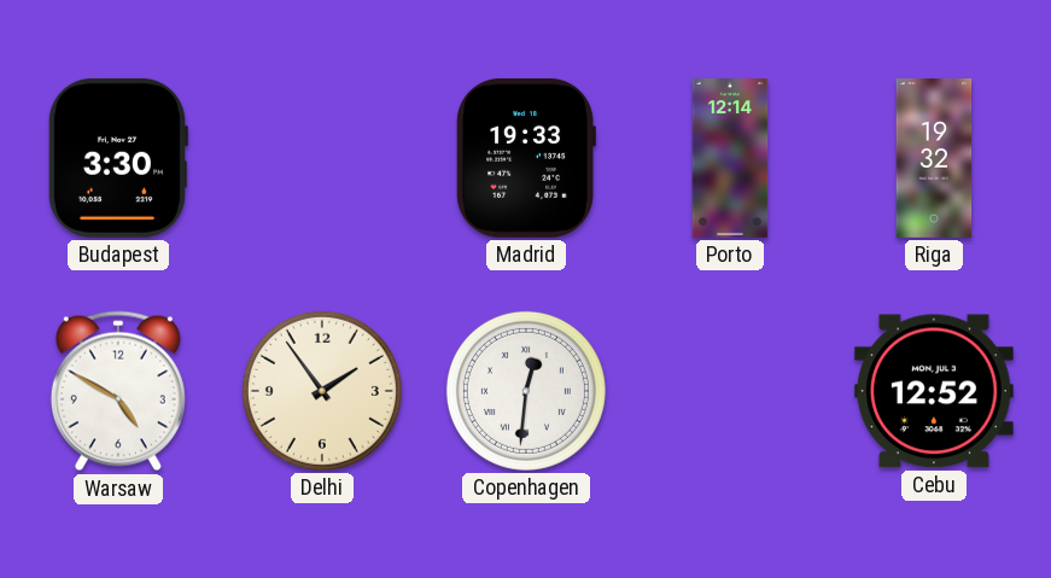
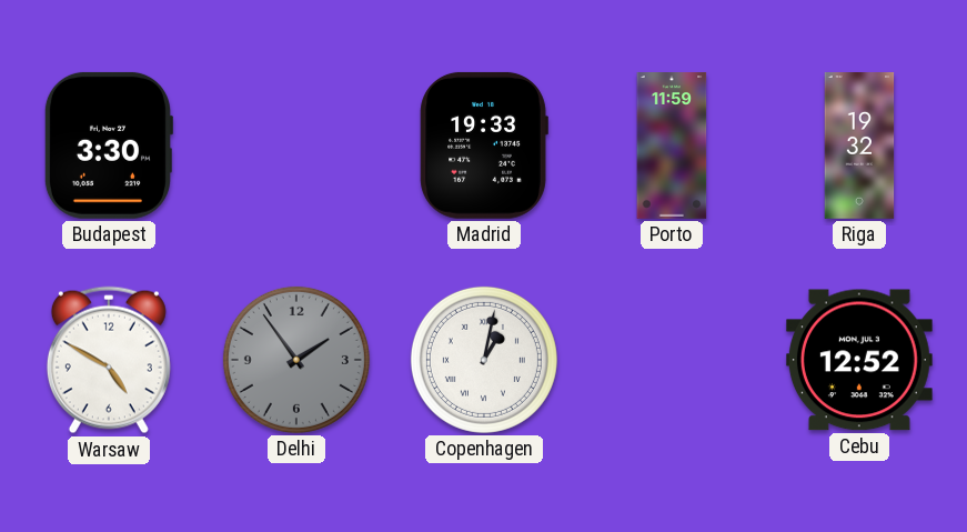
Porto: 12:14 -> 11:59
Delhi dial: cream -> grey
Copenhagen: 12:31 -> 1:02
